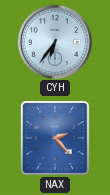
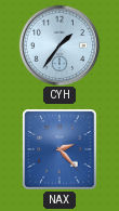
CYH: 6:36 -> 1:36
